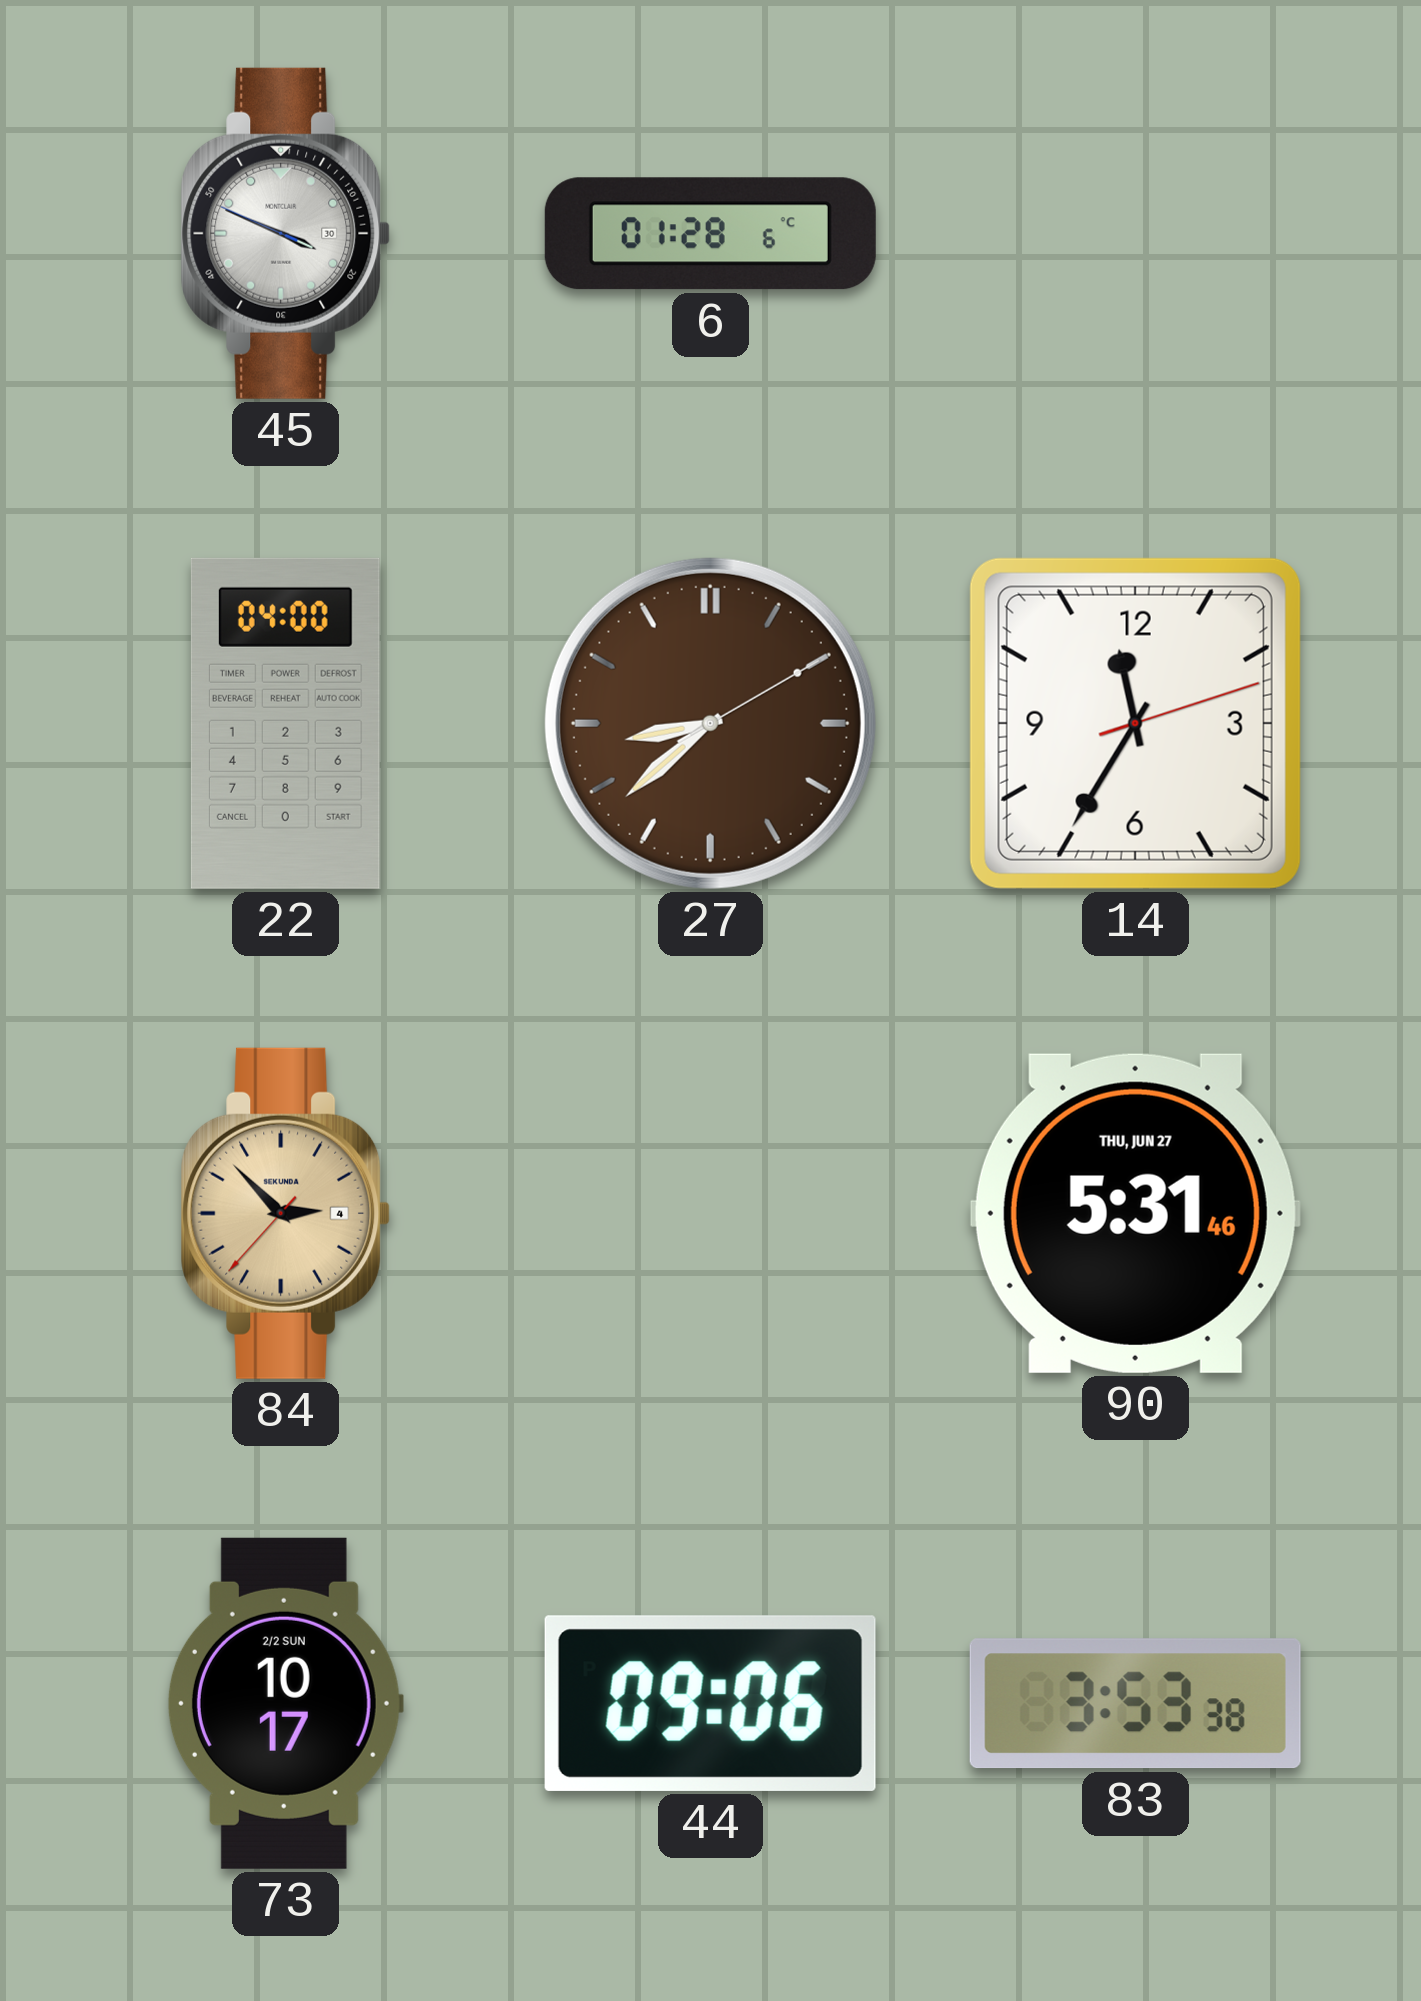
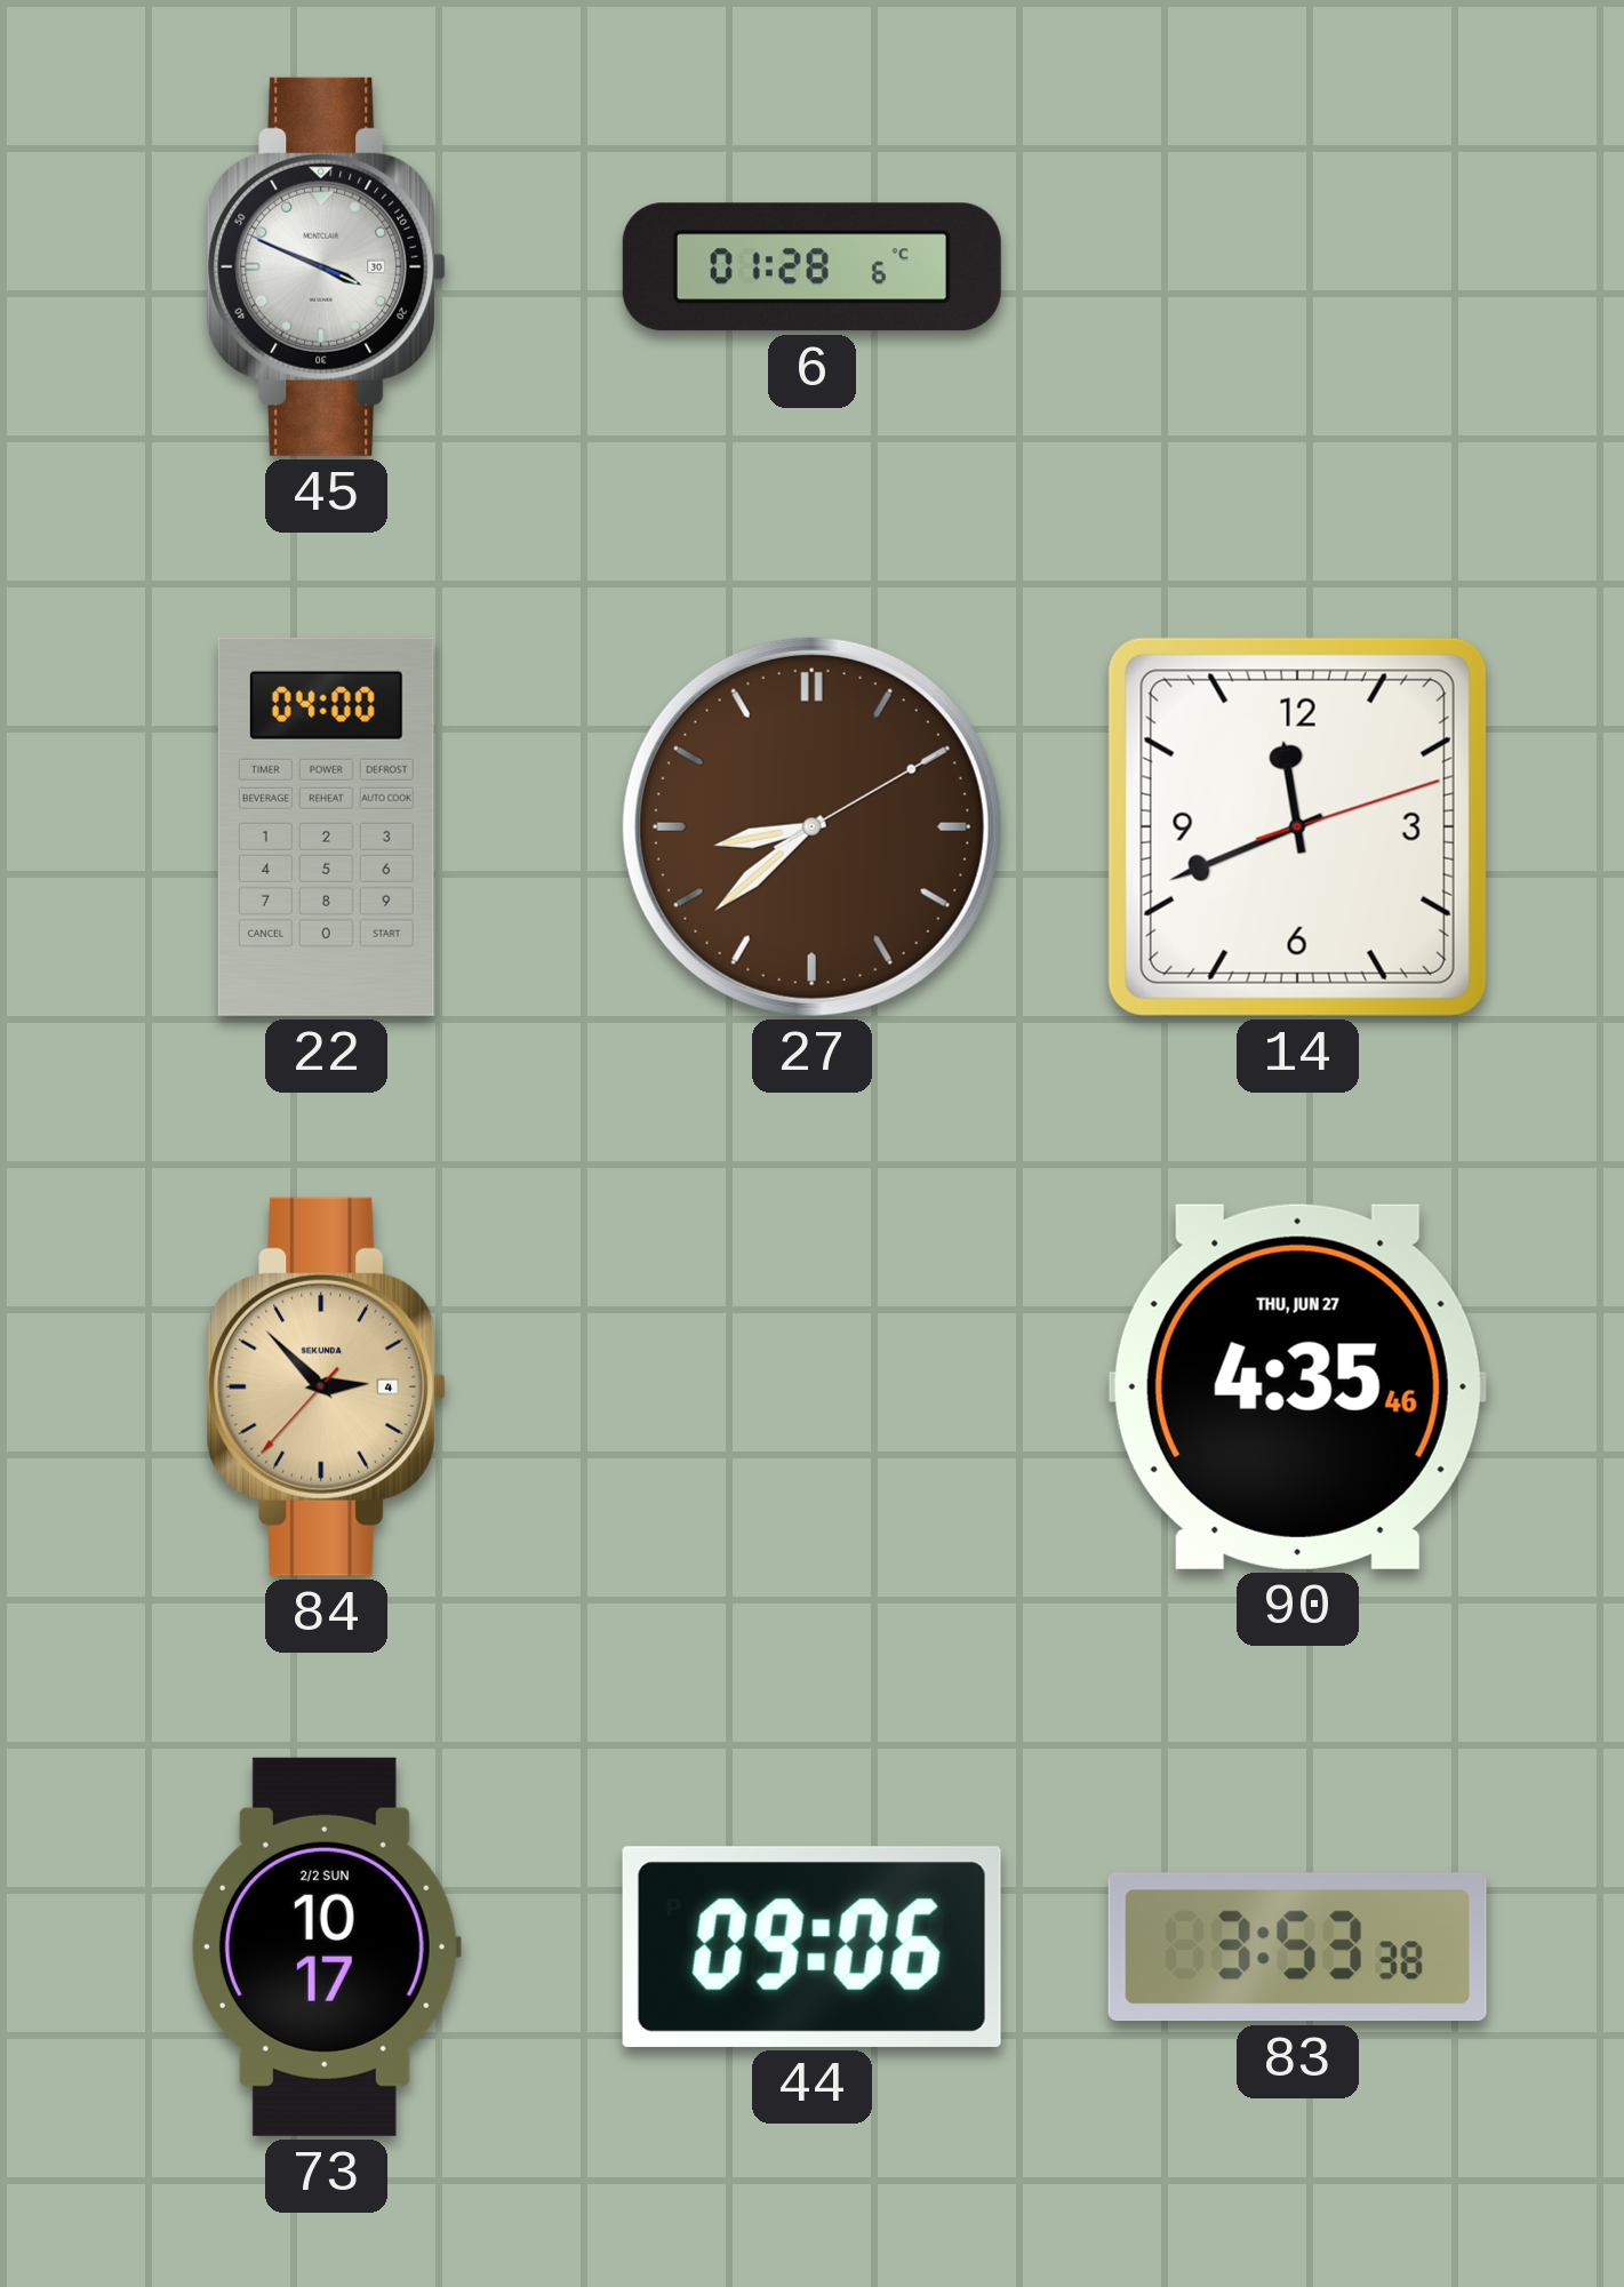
14: 11:35 -> 11:41
90: 5:31 -> 4:35
